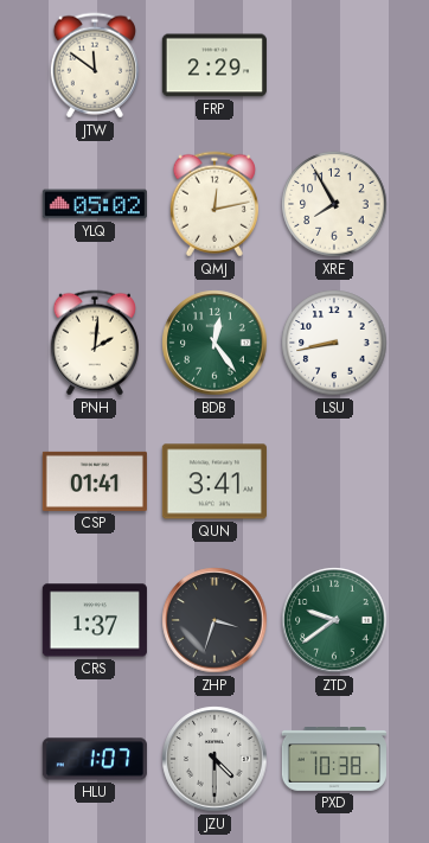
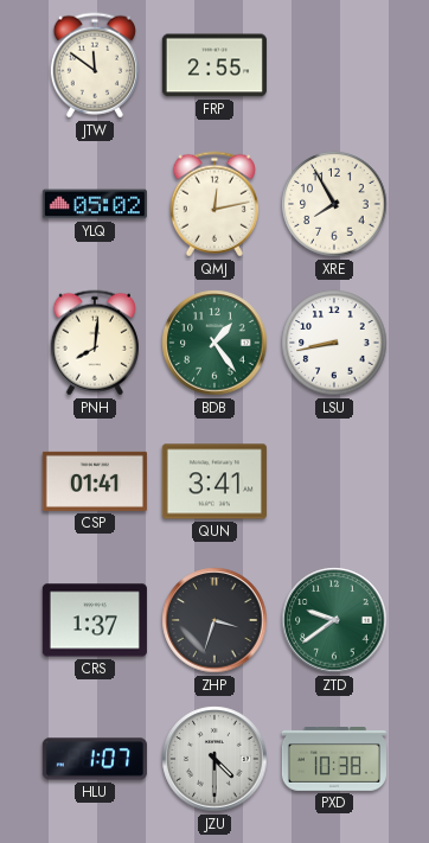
FRP: 2:29 -> 2:55
PNH: 2:01 -> 8:01
BDB: 12:24 -> 1:24
